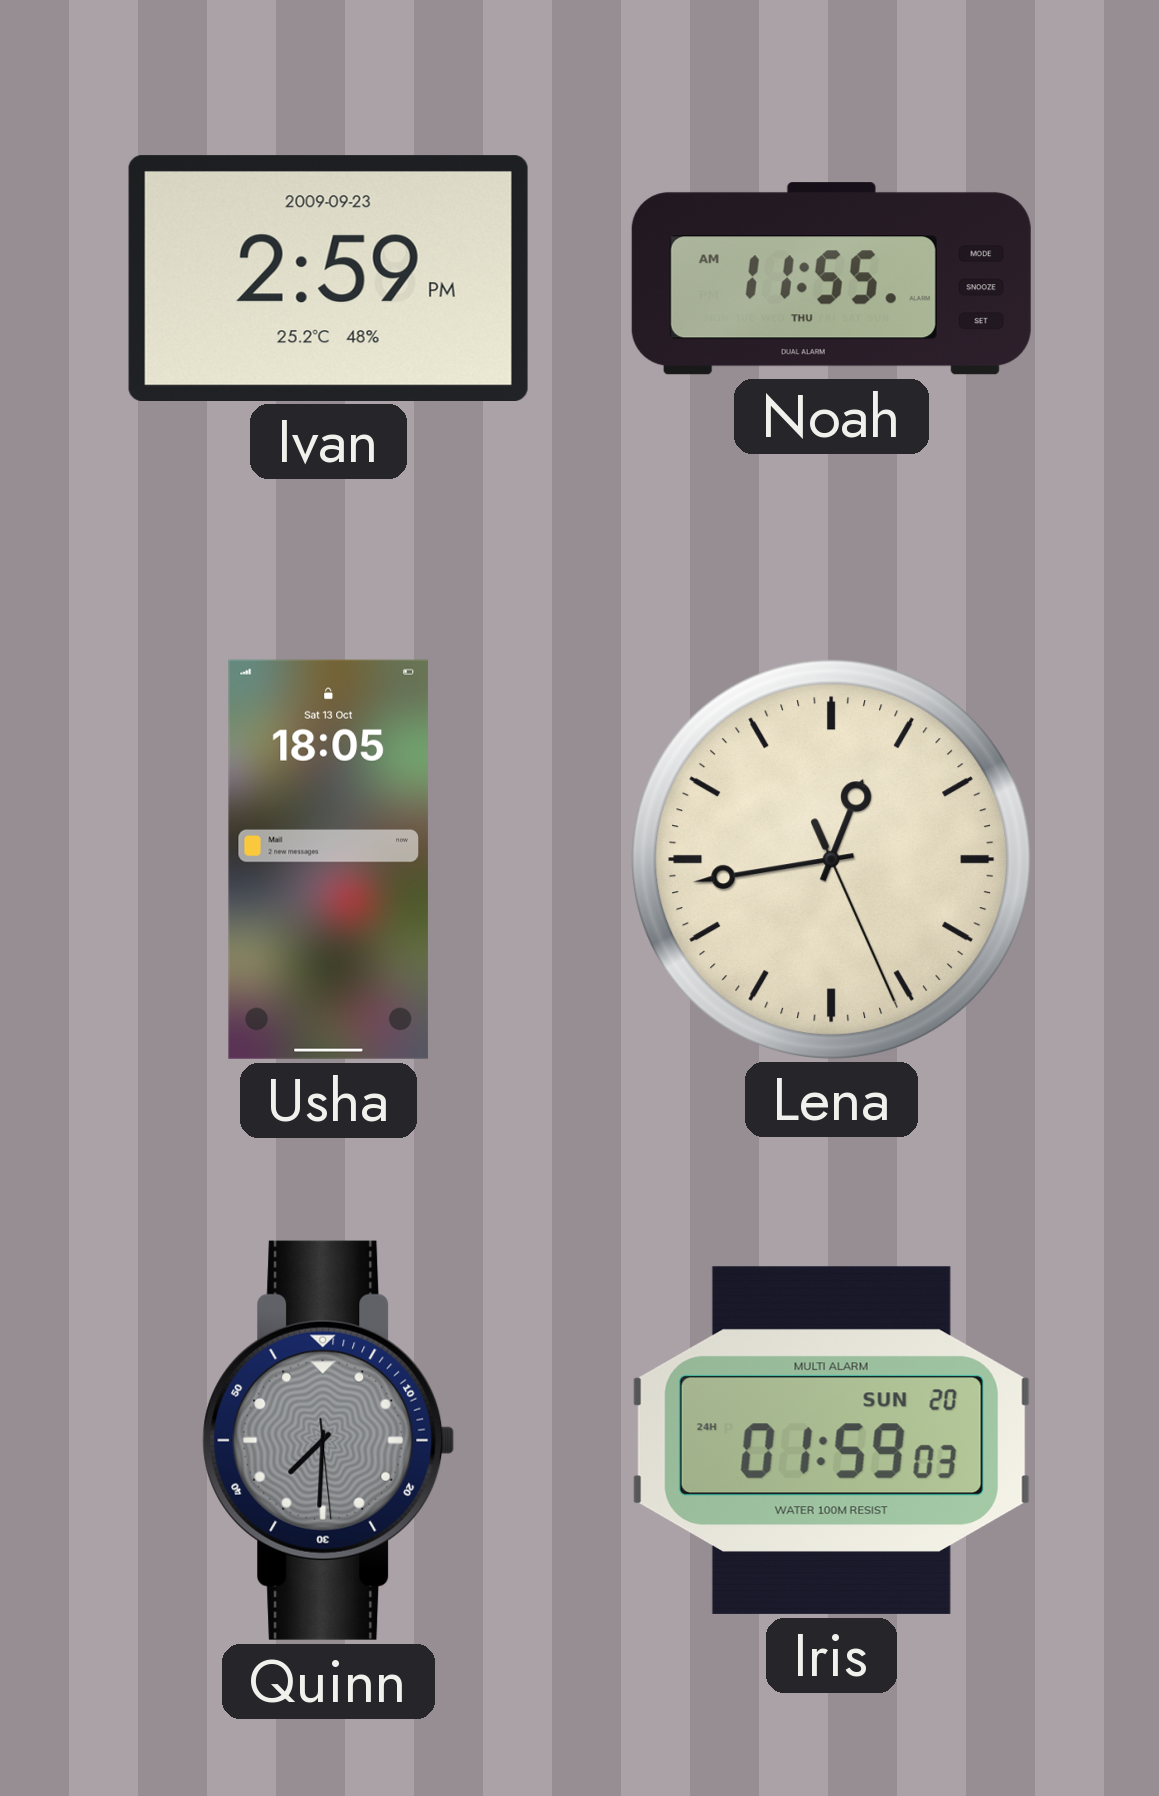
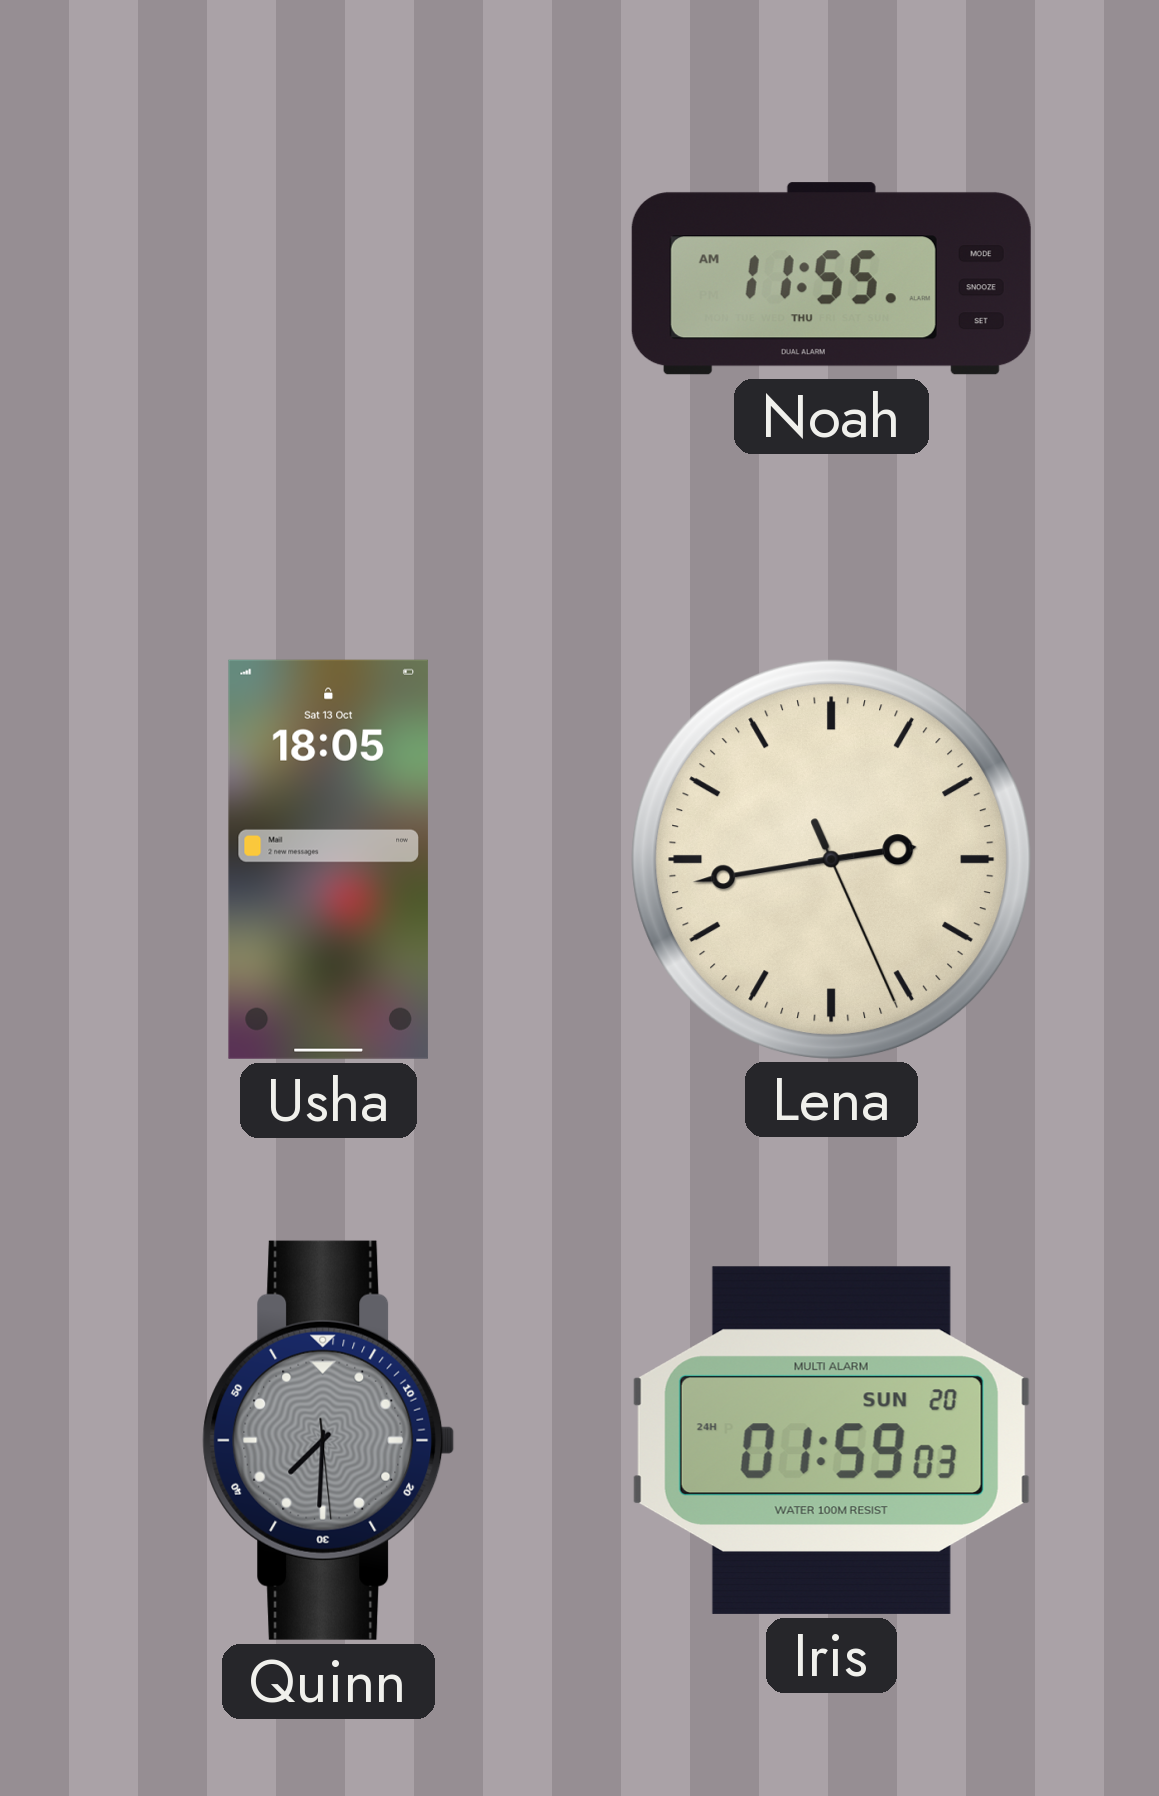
Ivan: 2:59 -> none
Lena: 12:43 -> 2:43
